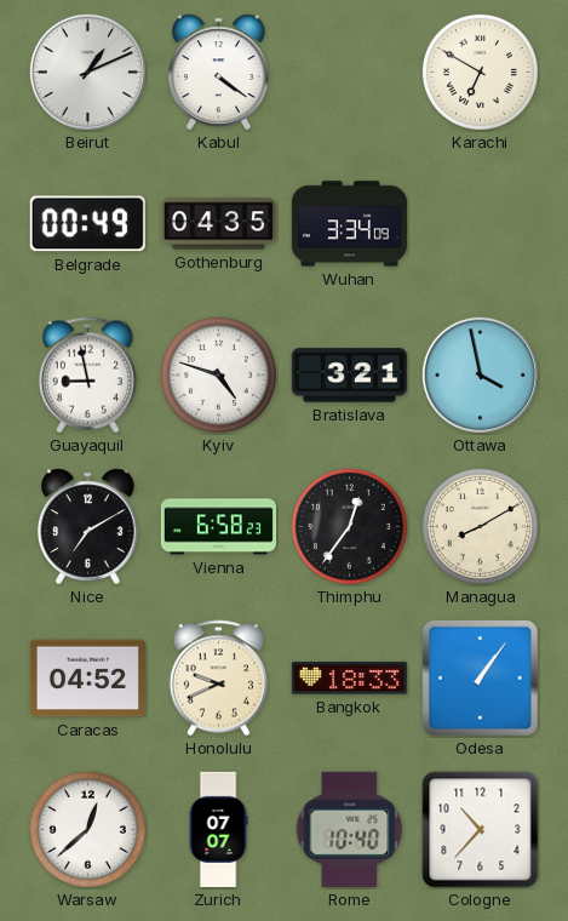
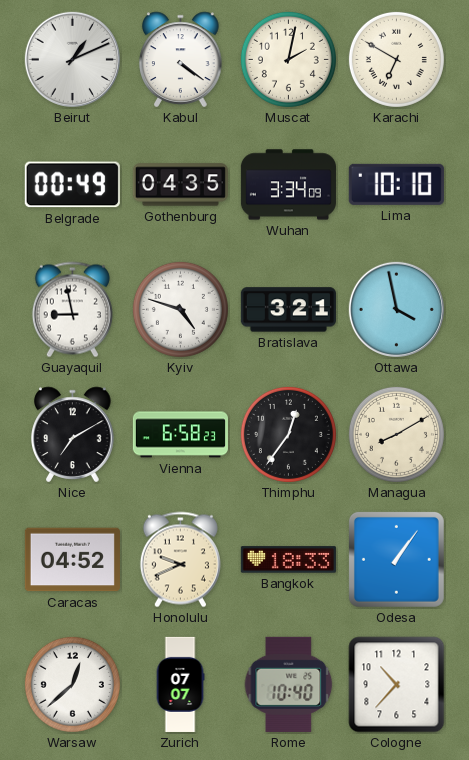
Muscat: none -> 2:02
Lima: none -> 10:10
